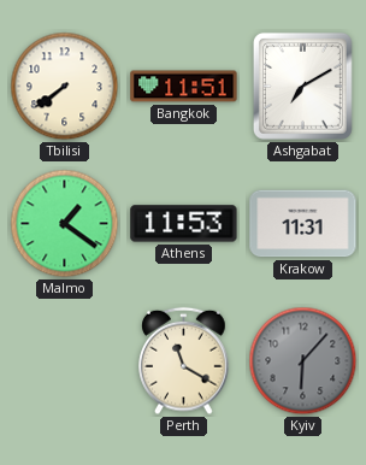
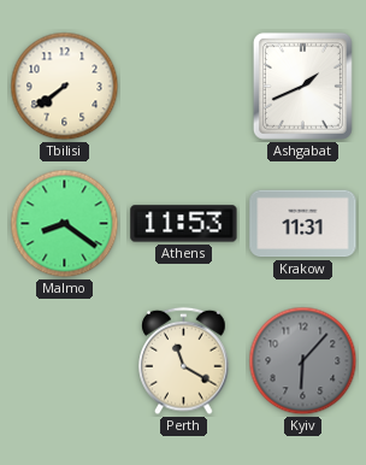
Bangkok: 11:51 -> none
Ashgabat: 7:10 -> 1:41
Malmo: 1:21 -> 8:21
